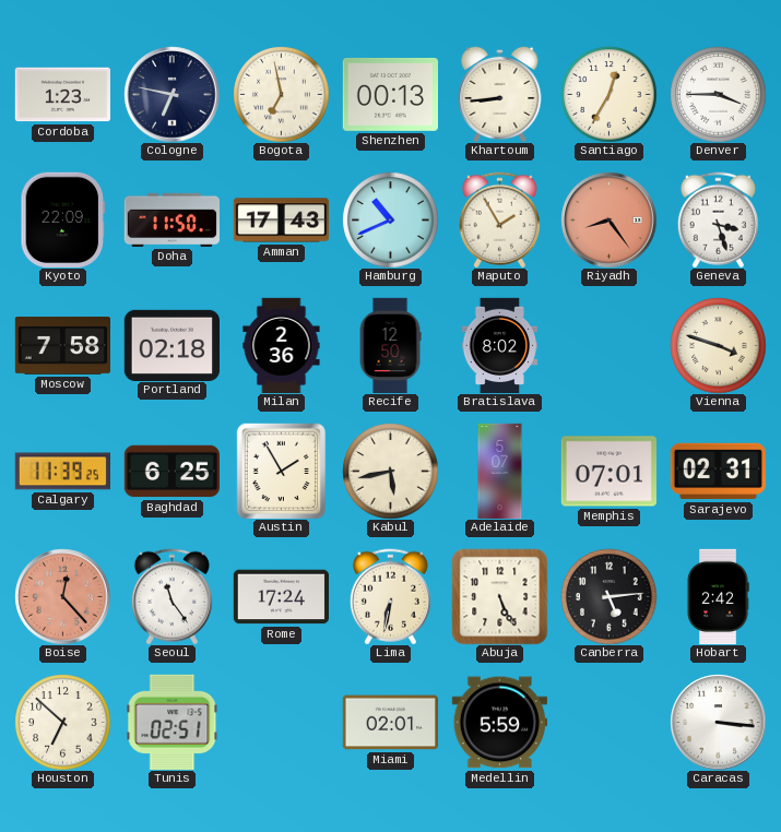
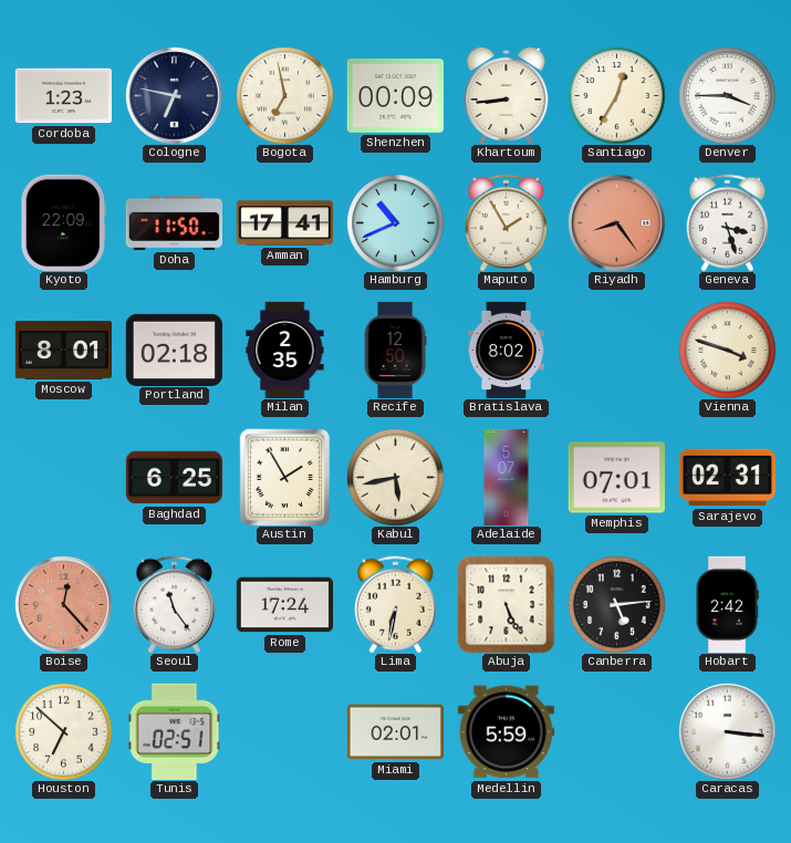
Shenzhen: 00:13 -> 00:09
Amman: 17:43 -> 17:41
Moscow: 7:58 -> 8:01
Milan: 2:36 -> 2:35
Calgary: 11:39 -> none
